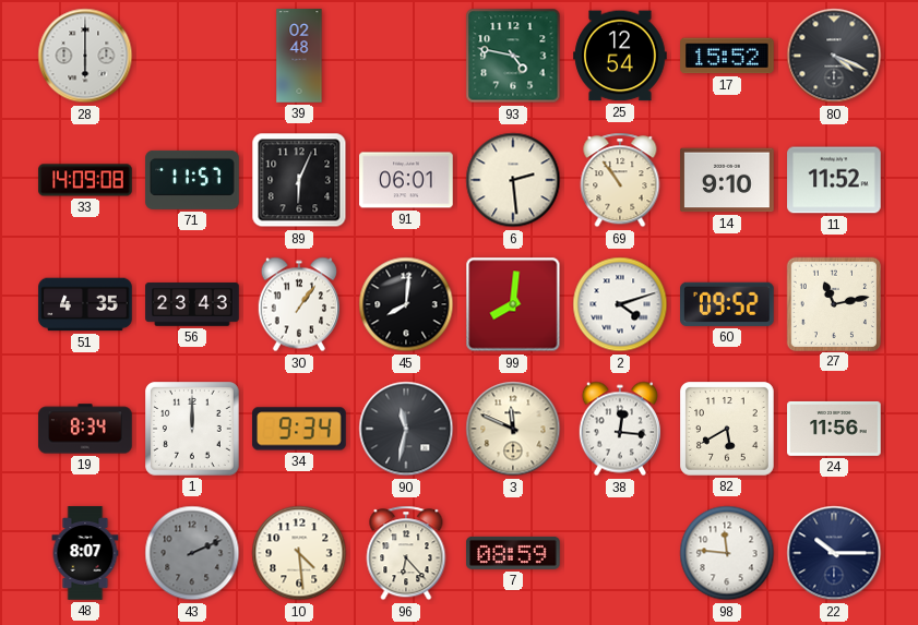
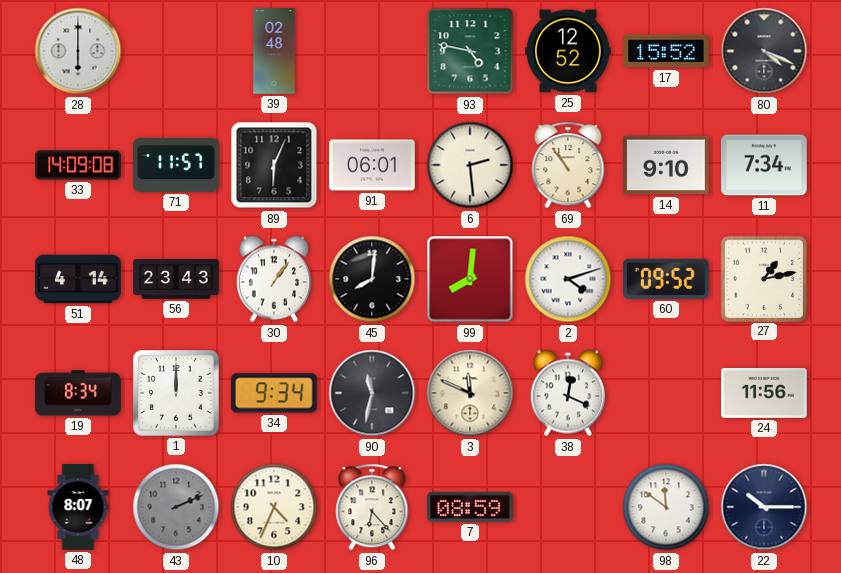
25: 12:54 -> 12:52
11: 11:52 -> 7:34
51: 4:35 -> 4:14
27: 11:13 -> 1:13
38: 12:16 -> 12:19
82: 5:40 -> none
10: 4:29 -> 4:34
98: 11:46 -> 11:51
